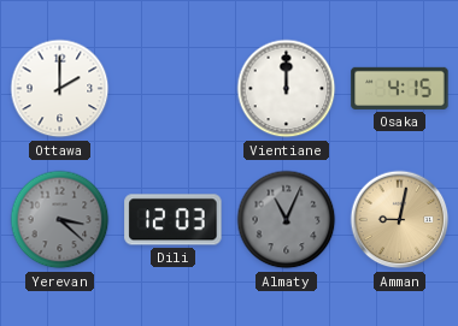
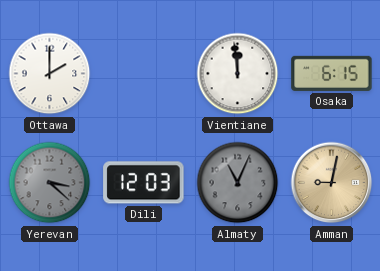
Vientiane: 12:00 -> 11:59
Osaka: 4:15 -> 6:15
